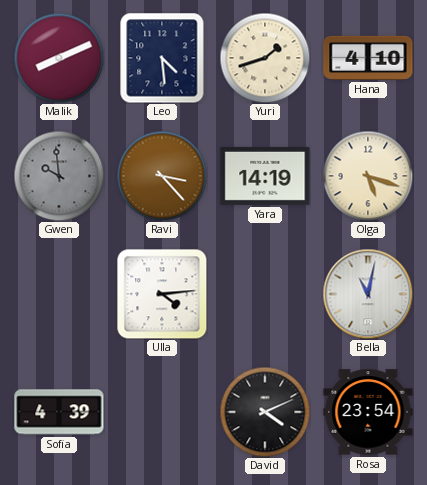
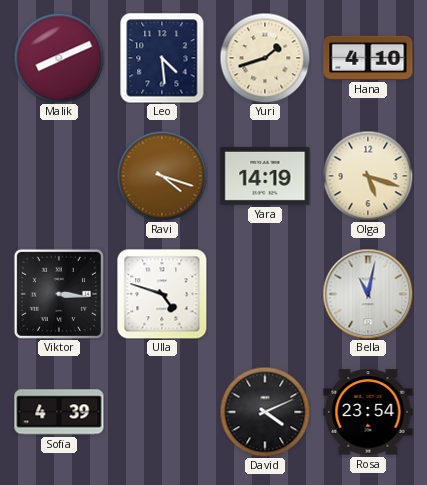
Gwen: 9:59 -> none
Ravi: 3:23 -> 4:18
Viktor: none -> 3:16
Ulla: 4:14 -> 4:48
